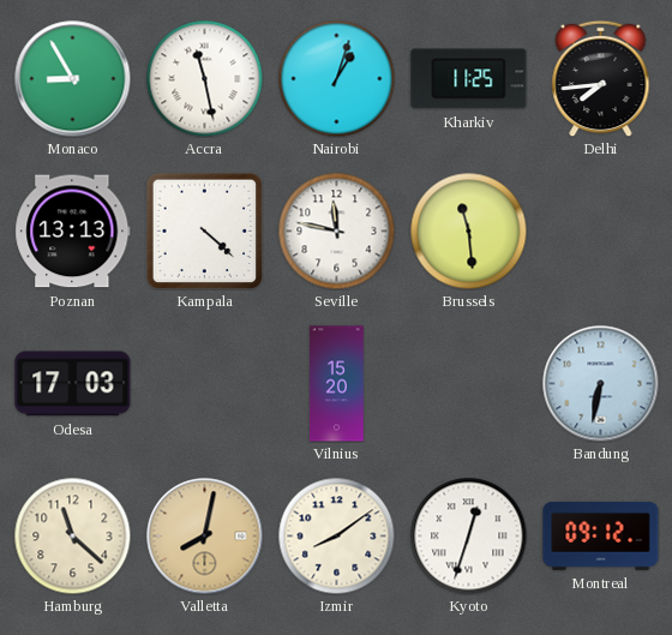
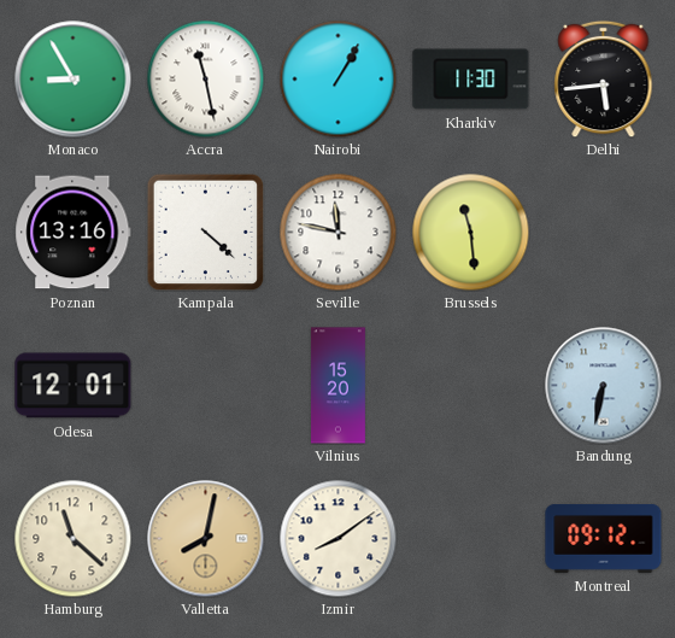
Nairobi: 1:03 -> 1:05
Kharkiv: 11:25 -> 11:30
Delhi: 7:44 -> 5:44
Poznan: 13:13 -> 13:16
Odesa: 17:03 -> 12:01
Kyoto: 12:33 -> none
